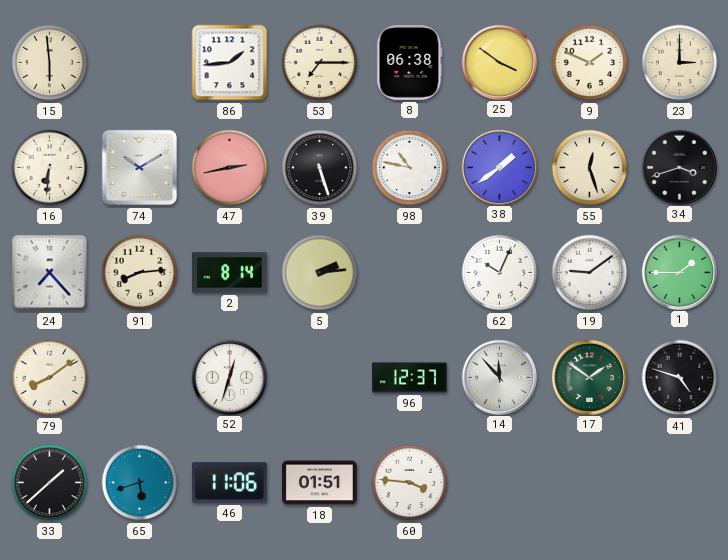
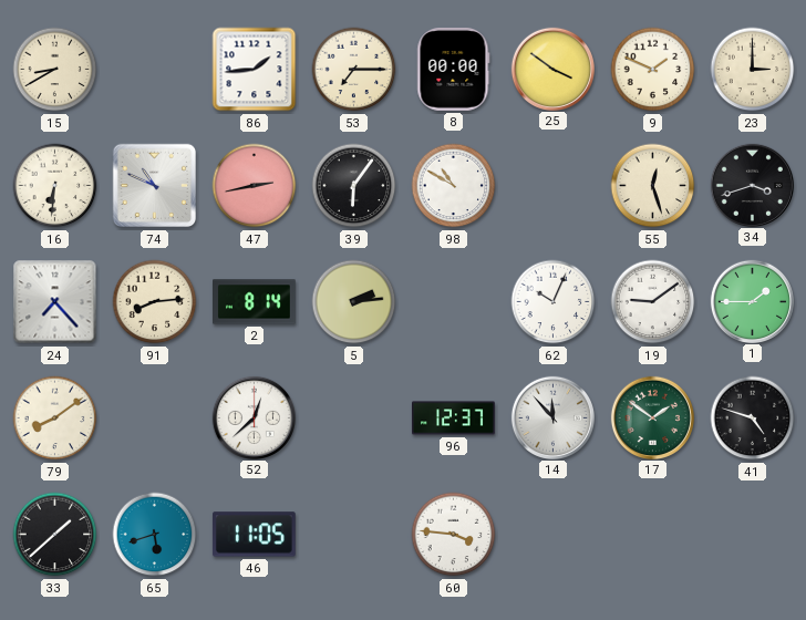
15: 5:59 -> 8:40
8: 06:38 -> 00:00
74: 10:10 -> 10:49
39: 5:27 -> 6:06
98: 10:47 -> 10:50
38: 1:39 -> none
52: 12:33 -> 12:38
46: 11:06 -> 11:05
18: 01:51 -> none
